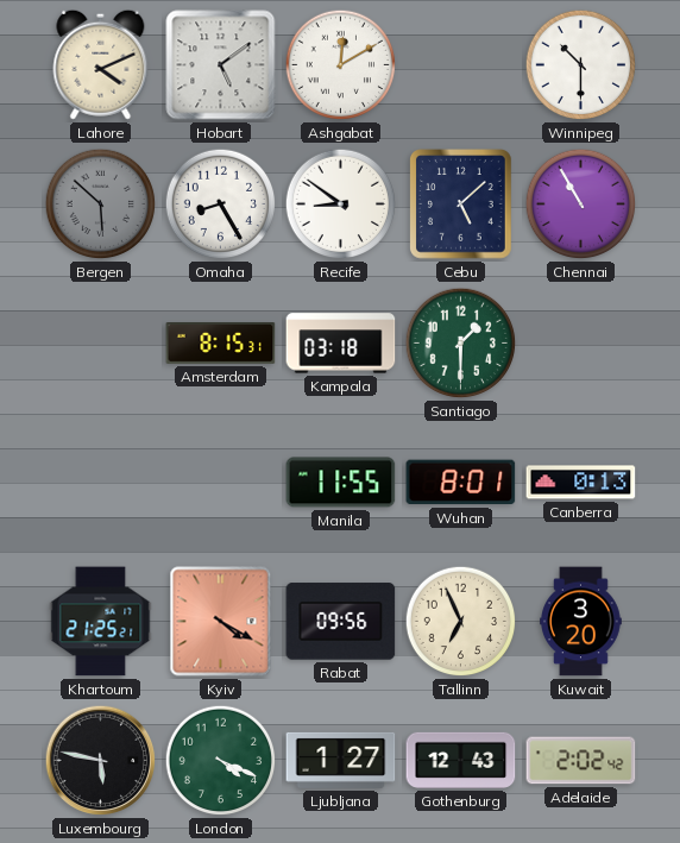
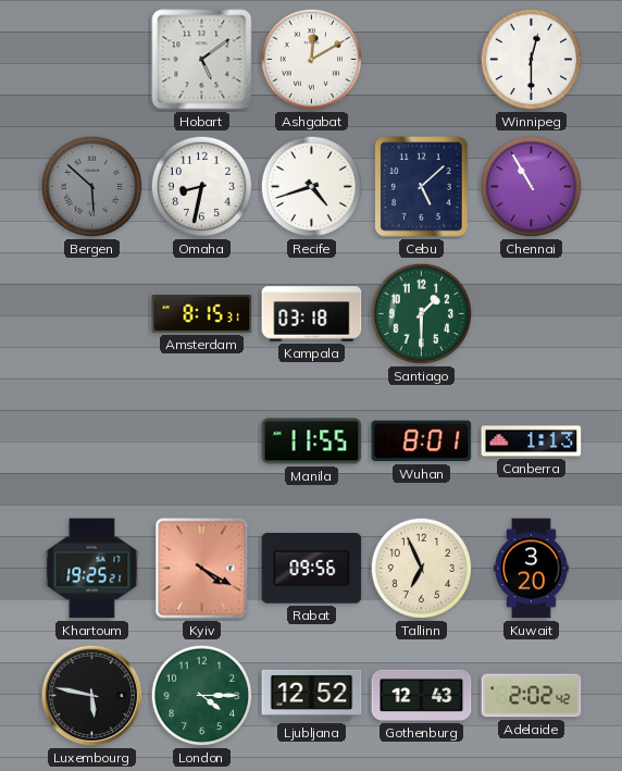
Lahore: 4:11 -> none
Winnipeg: 10:30 -> 12:30
Omaha: 8:25 -> 8:32
Recife: 8:51 -> 4:42
Canberra: 0:13 -> 1:13
Khartoum: 21:25 -> 19:25
London: 4:19 -> 4:15
Ljubljana: 1:27 -> 12:52
